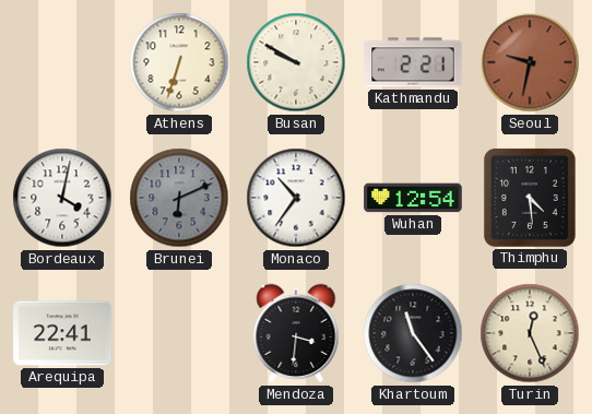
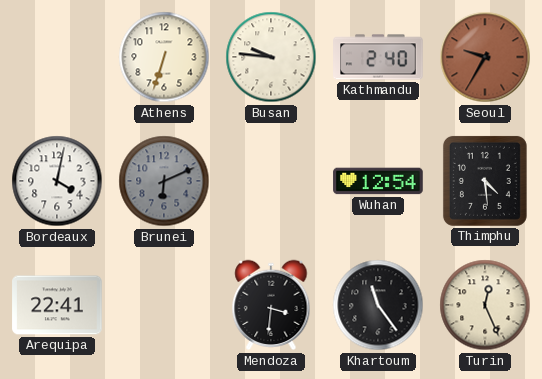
Busan: 9:50 -> 9:46
Kathmandu: 2:21 -> 2:40
Seoul: 9:32 -> 9:35
Monaco: 10:36 -> none
